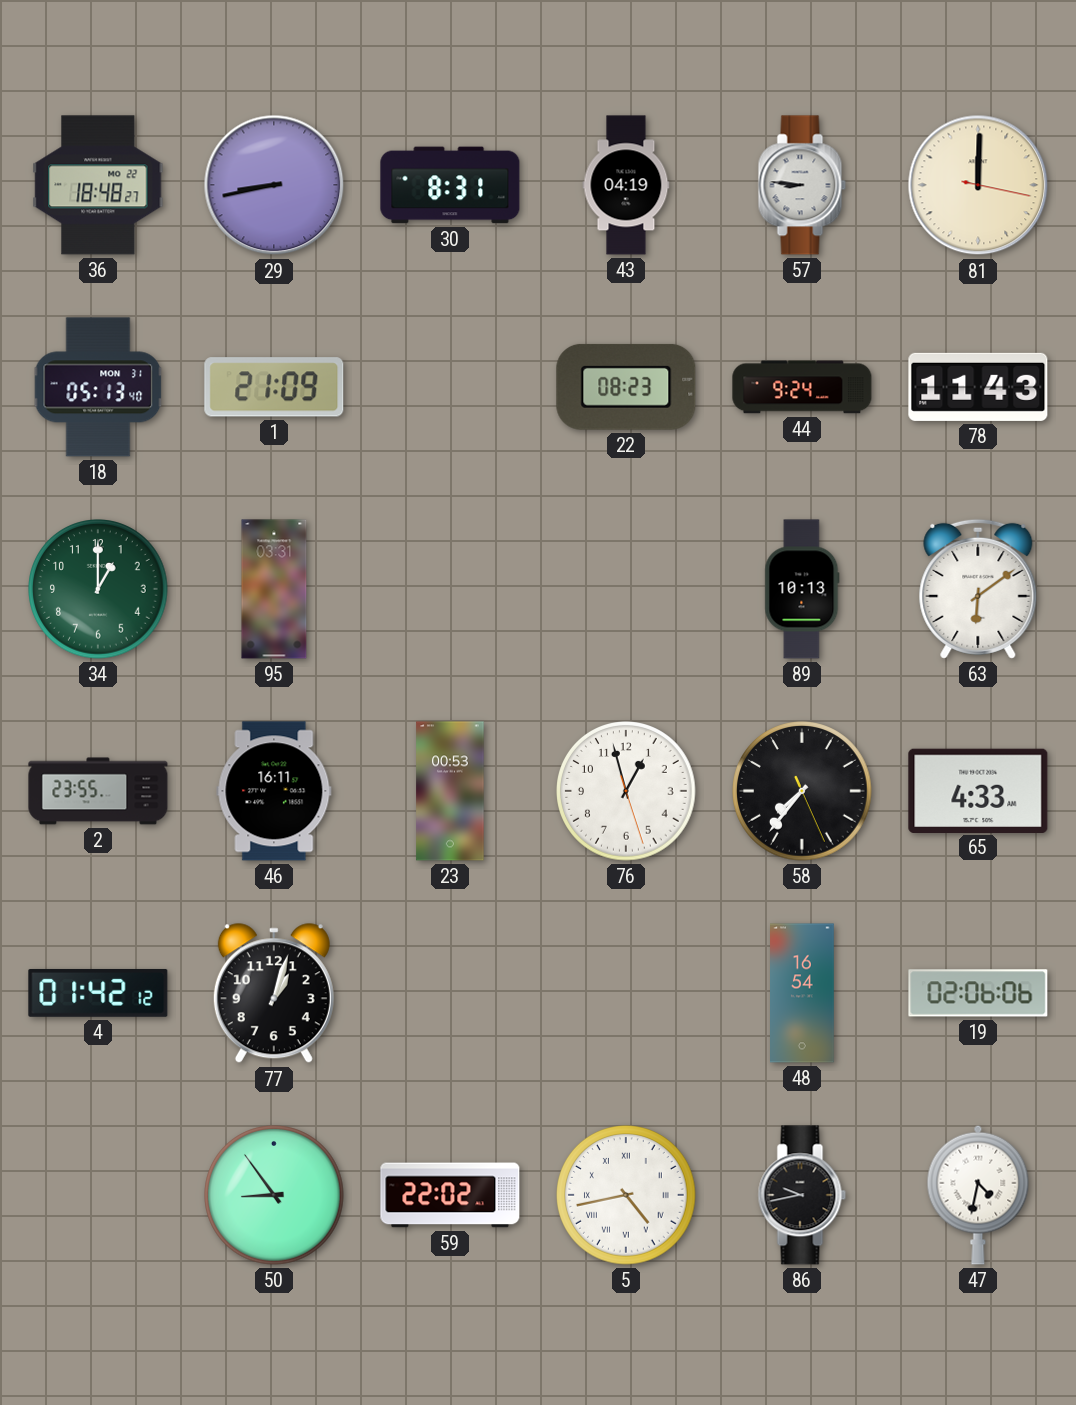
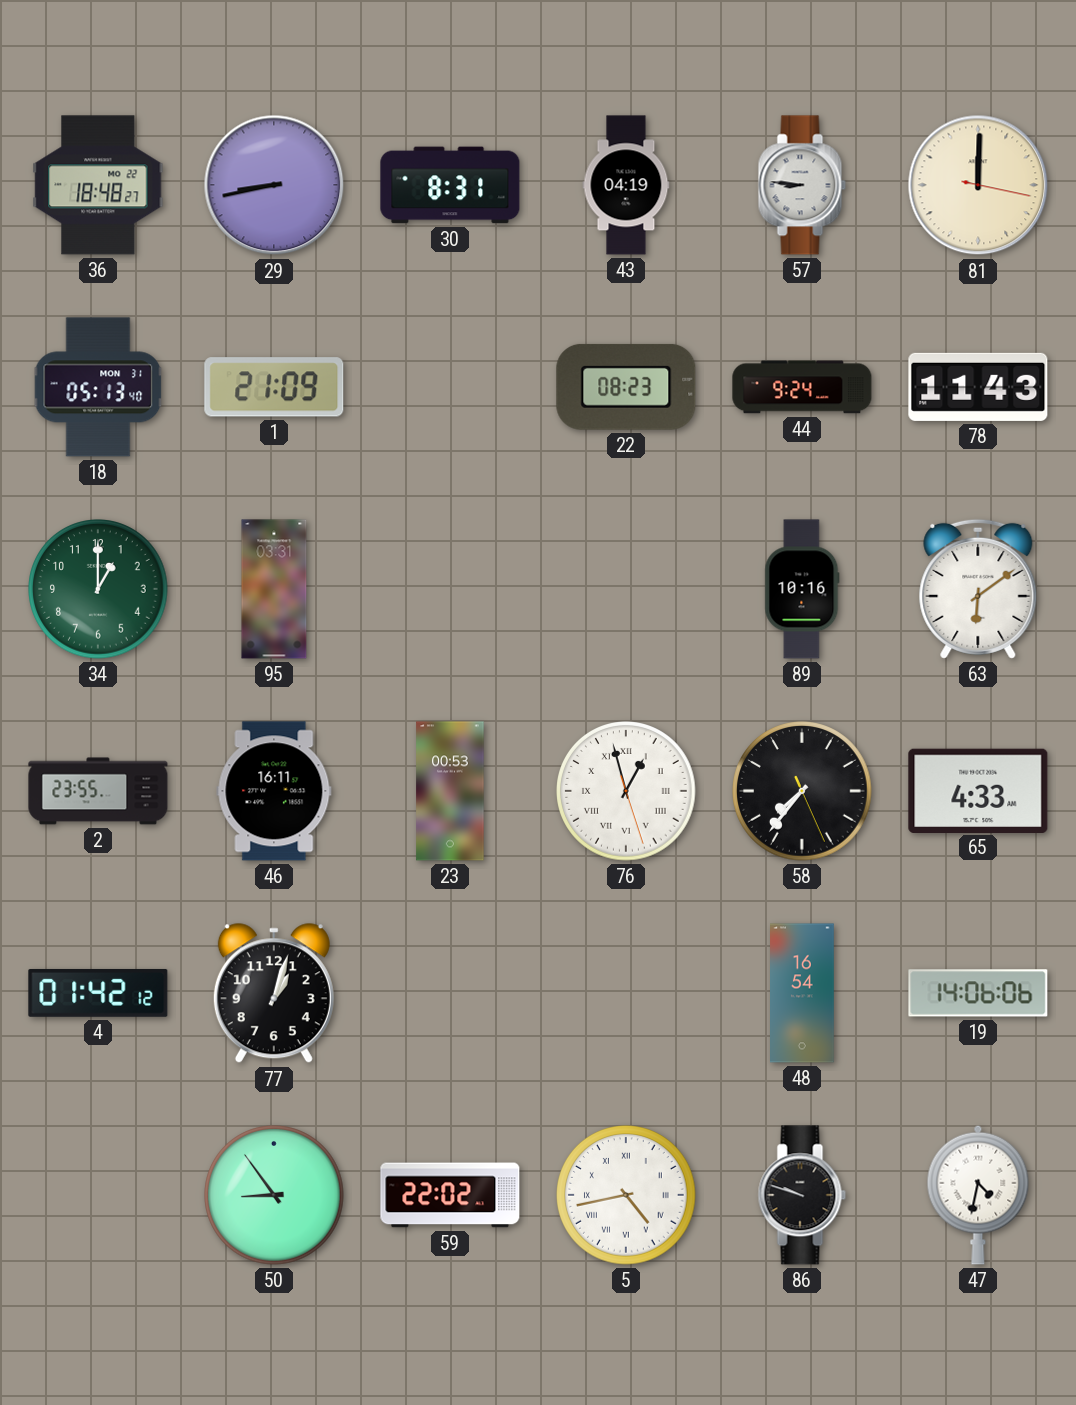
89: 10:13 -> 10:16
76 numerals: Arabic -> Roman
19: 02:06 -> 14:06
86: 9:43 -> 9:48
